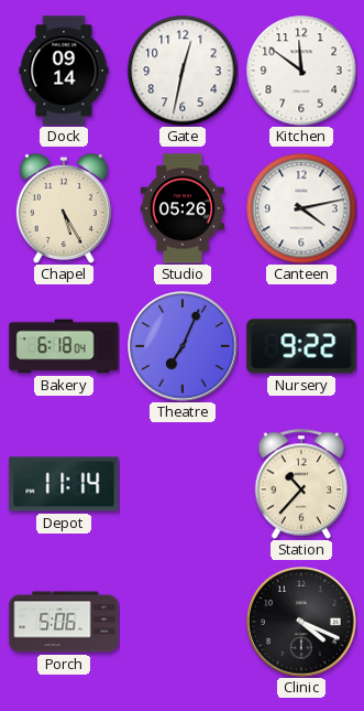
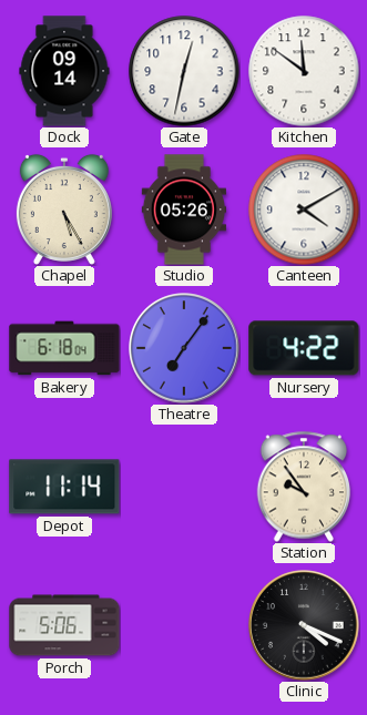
Canteen: 4:13 -> 4:10
Theatre: 7:04 -> 7:06
Nursery: 9:22 -> 4:22
Station: 10:37 -> 9:54
